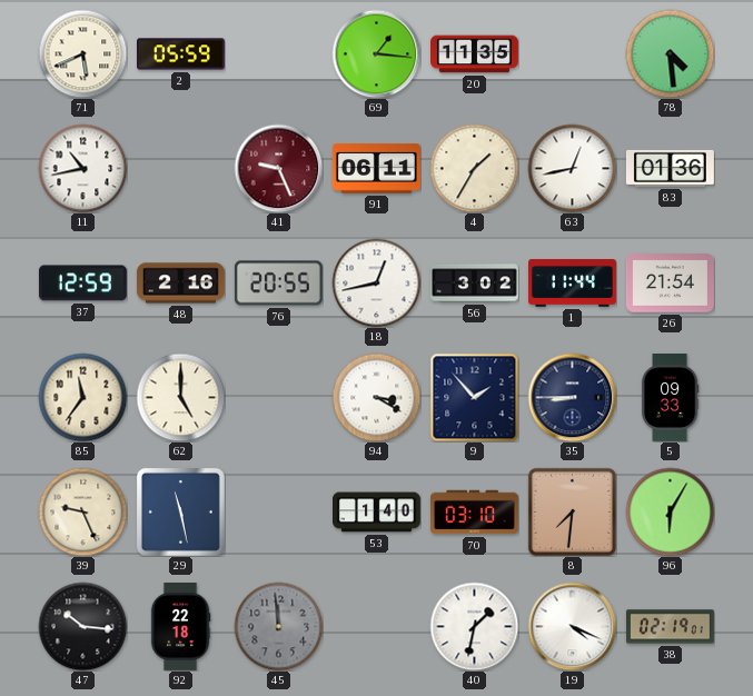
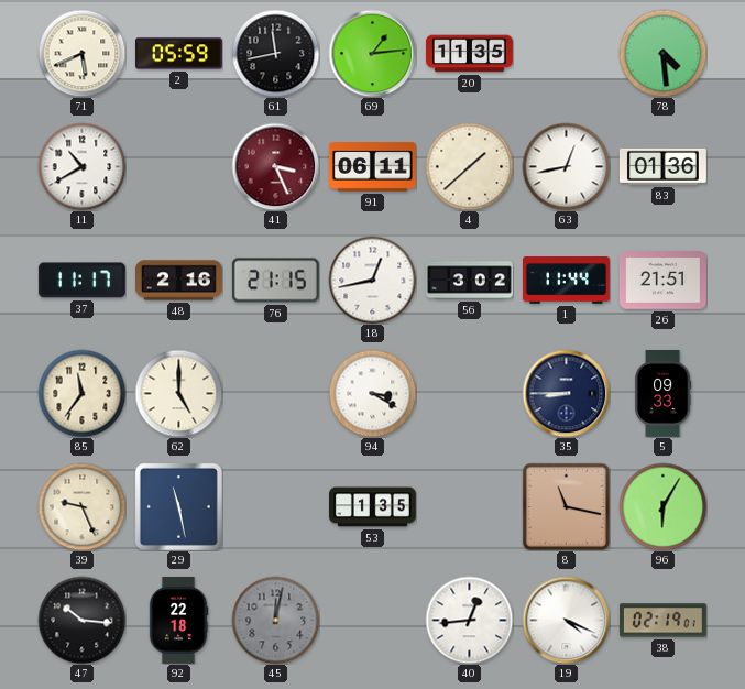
61: none -> 11:43
69: 1:16 -> 1:14
11: 10:43 -> 10:40
41: 9:26 -> 3:26
4: 1:35 -> 1:38
37: 12:59 -> 11:17
76: 20:55 -> 21:15
26: 21:54 -> 21:51
9: 1:53 -> none
53: 1:40 -> 1:35
70: 03:10 -> none
8: 7:31 -> 11:17
45: 11:59 -> 12:02
40: 1:32 -> 12:44
